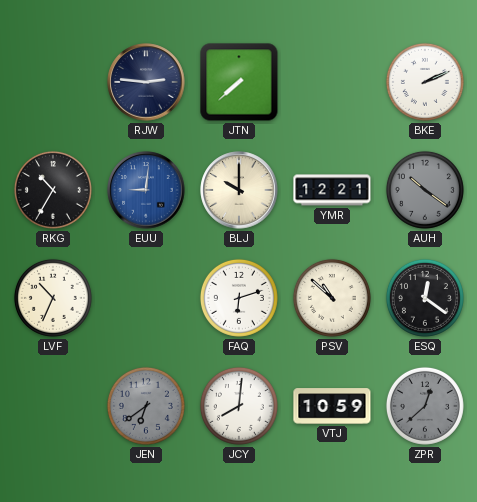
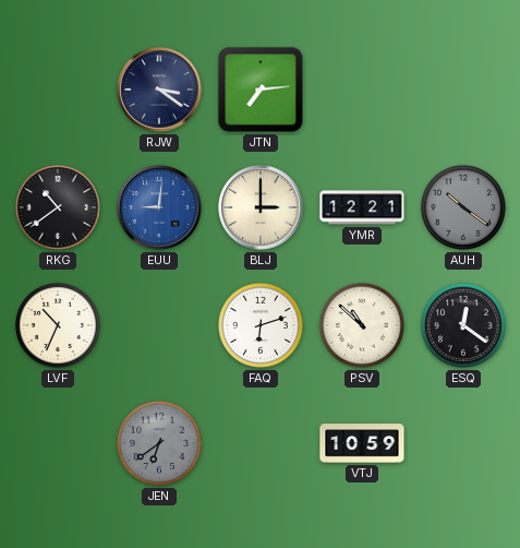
RJW: 2:46 -> 3:21
JTN: 7:38 -> 7:14
BKE: 2:11 -> none
RKG: 10:35 -> 10:39
BLJ: 10:00 -> 3:00
JCY: 8:01 -> none
ZPR: 12:38 -> none
